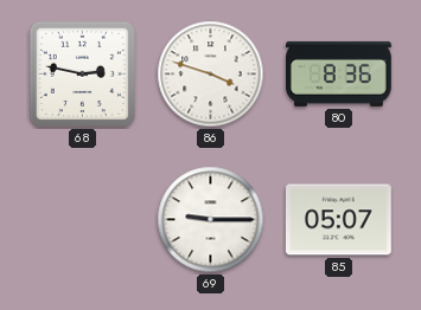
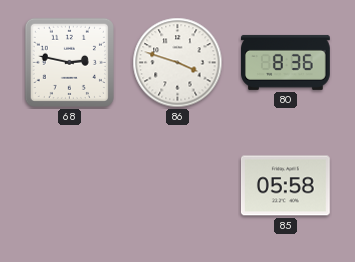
69: 9:15 -> none
85: 05:07 -> 05:58
